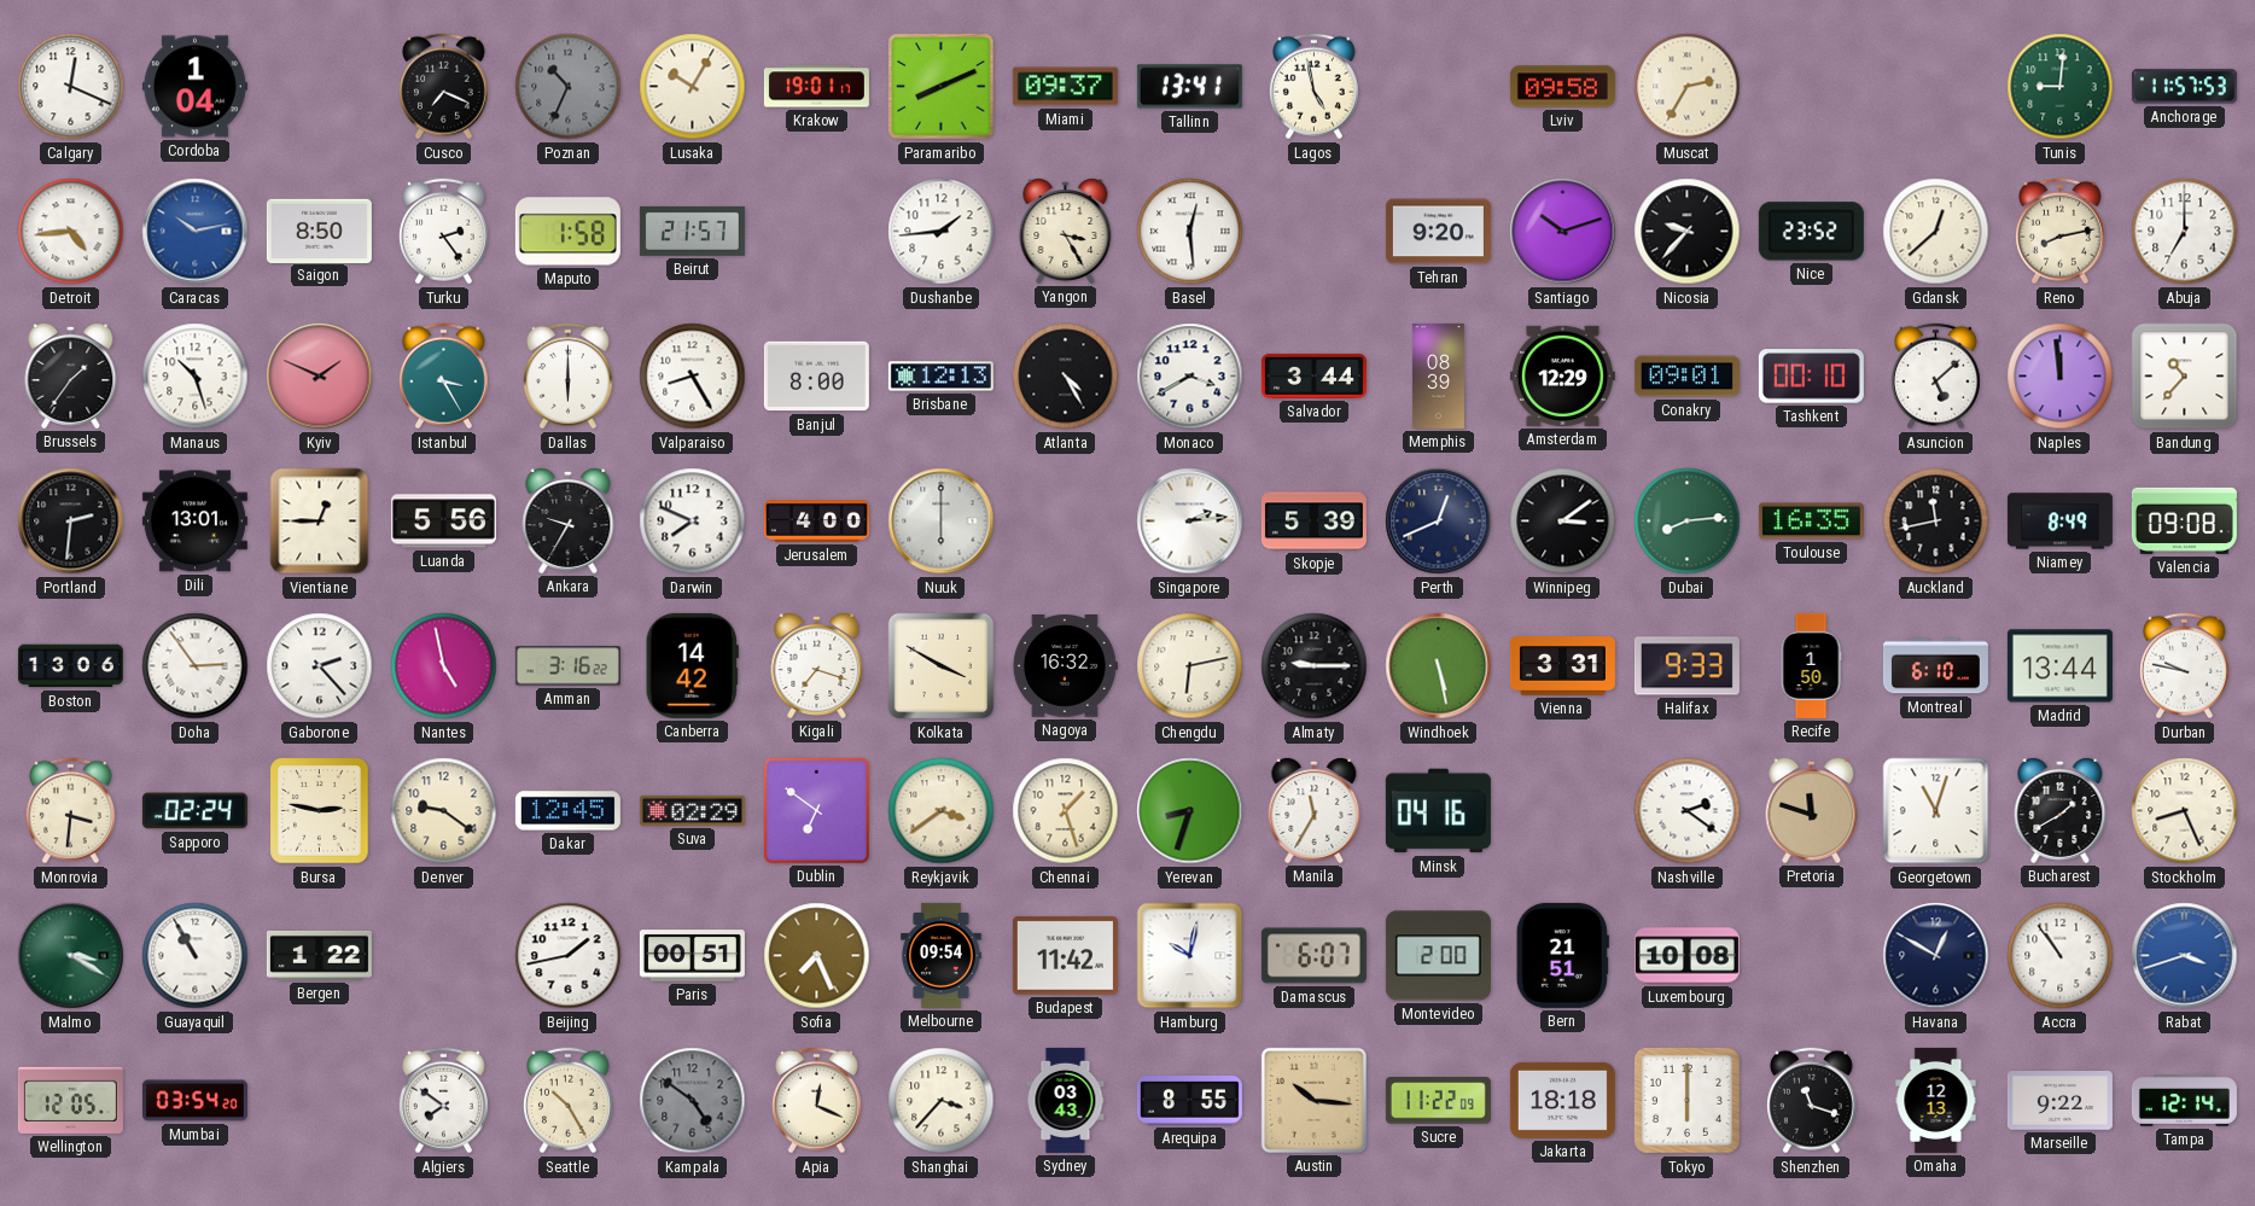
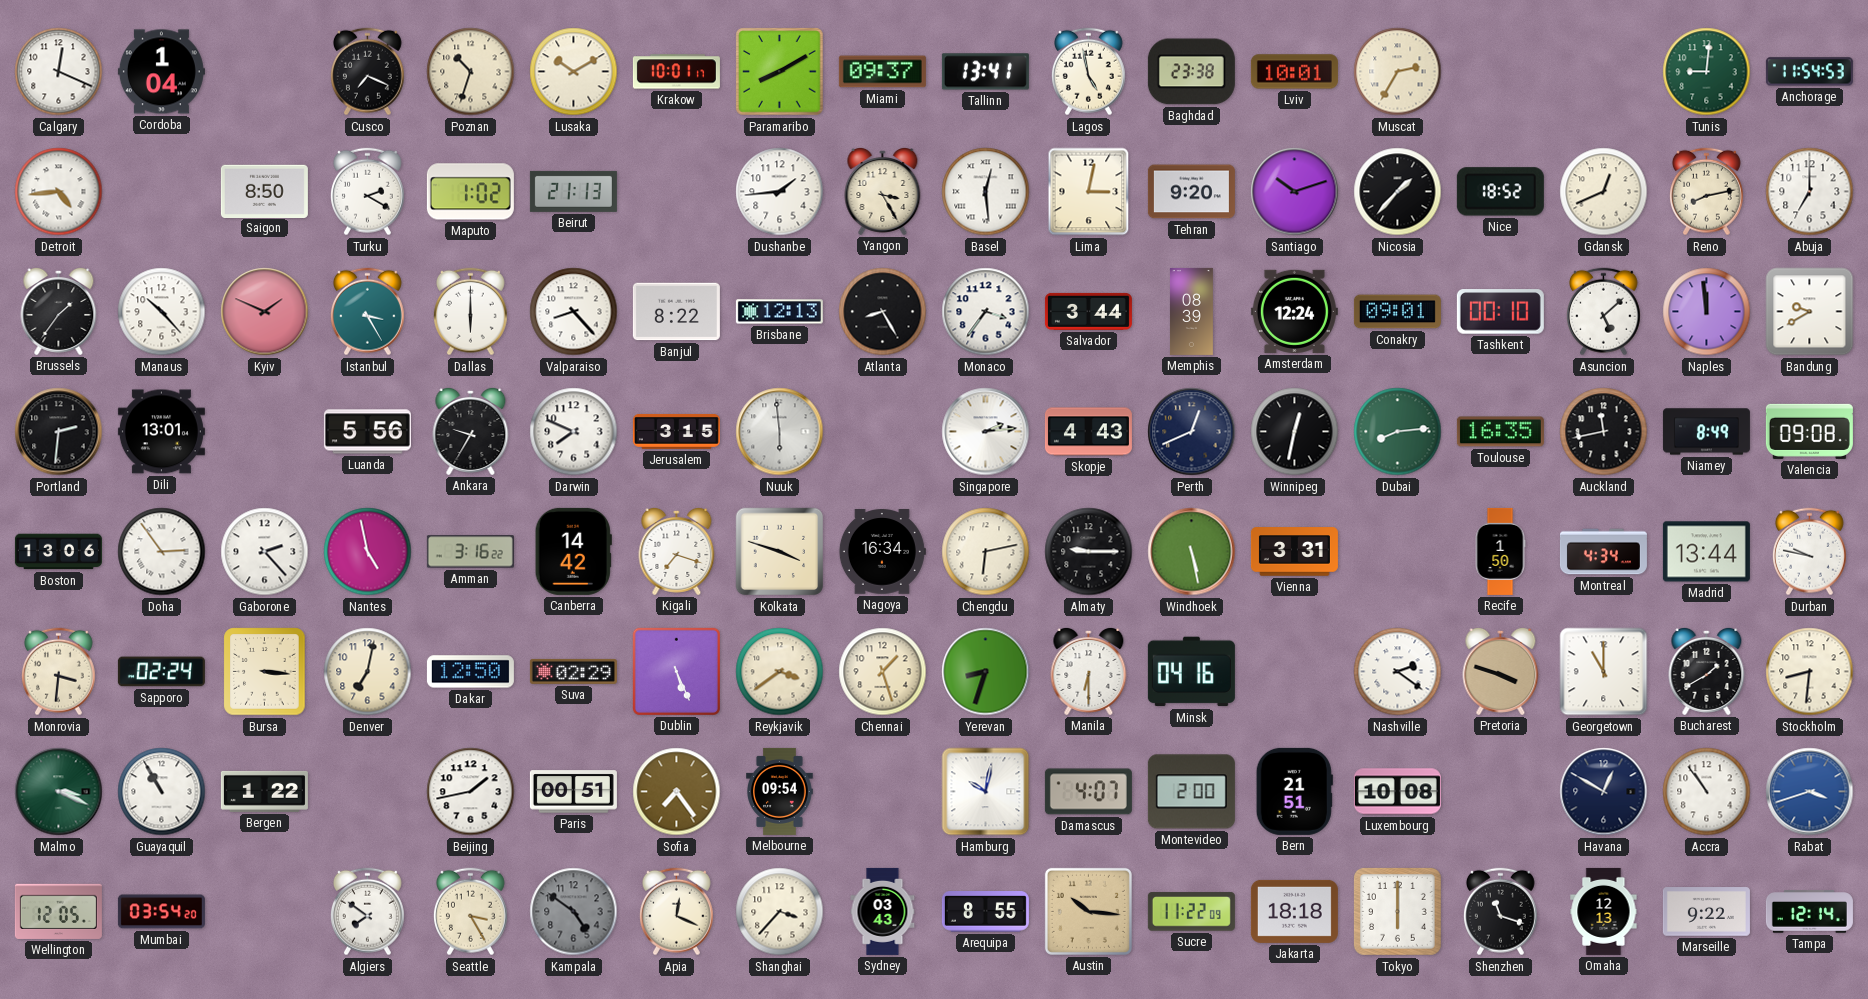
Poznan: 10:34 -> 10:33
Poznan dial: grey -> cream
Lusaka: 10:05 -> 10:10
Krakow: 19:01 -> 10:01
Paramaribo: 8:11 -> 8:10
Baghdad: none -> 23:38
Lviv: 09:58 -> 10:01
Anchorage: 11:57 -> 11:54
Caracas: 10:13 -> none
Turku: 2:24 -> 2:20
Maputo: 1:58 -> 1:02
Beirut: 21:57 -> 21:13
Lima: none -> 3:02
Nicosia: 9:37 -> 1:37
Nice: 23:52 -> 18:52
Gdansk: 12:38 -> 12:41
Manaus: 10:27 -> 10:23
Valparaiso: 8:25 -> 8:23
Banjul: 8:00 -> 8:22
Atlanta: 4:25 -> 8:25
Monaco: 3:40 -> 3:36
Amsterdam: 12:29 -> 12:24
Bandung: 10:37 -> 9:40
Vientiane: 12:45 -> none
Jerusalem: 4:00 -> 3:15
Nuuk: 6:00 -> 5:59
Skopje: 5:39 -> 4:43
Winnipeg: 3:09 -> 12:32
Kolkata: 3:50 -> 3:48
Nagoya: 16:32 -> 16:34
Halifax: 9:33 -> none
Montreal: 6:10 -> 4:34
Bursa: 2:47 -> 3:16
Denver: 9:21 -> 7:02
Dakar: 12:45 -> 12:50
Dublin: 6:51 -> 5:26
Manila: 11:35 -> 6:30
Pretoria: 11:48 -> 3:48
Georgetown: 11:03 -> 11:00
Stockholm: 8:26 -> 8:31
Malmo: 3:20 -> 3:19
Sofia: 7:26 -> 7:24
Budapest: 11:42 -> none
Damascus: 6:07 -> 4:07
Seattle: 10:25 -> 3:25
